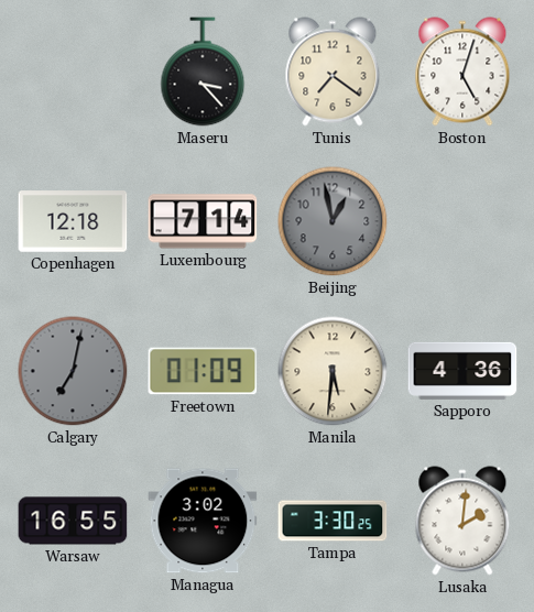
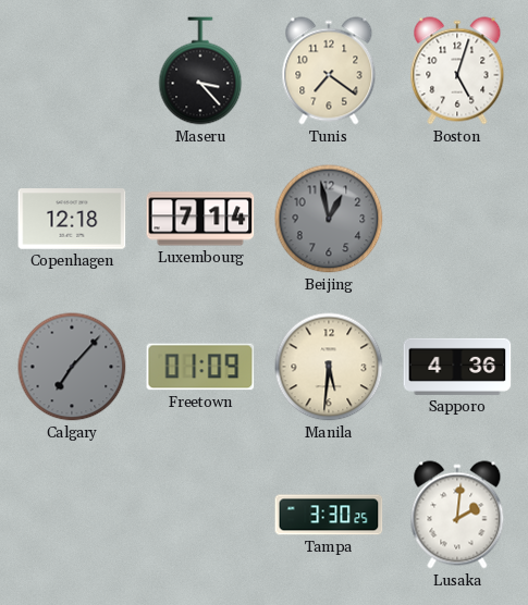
Calgary: 7:02 -> 7:07
Warsaw: 16:55 -> none
Managua: 3:02 -> none
